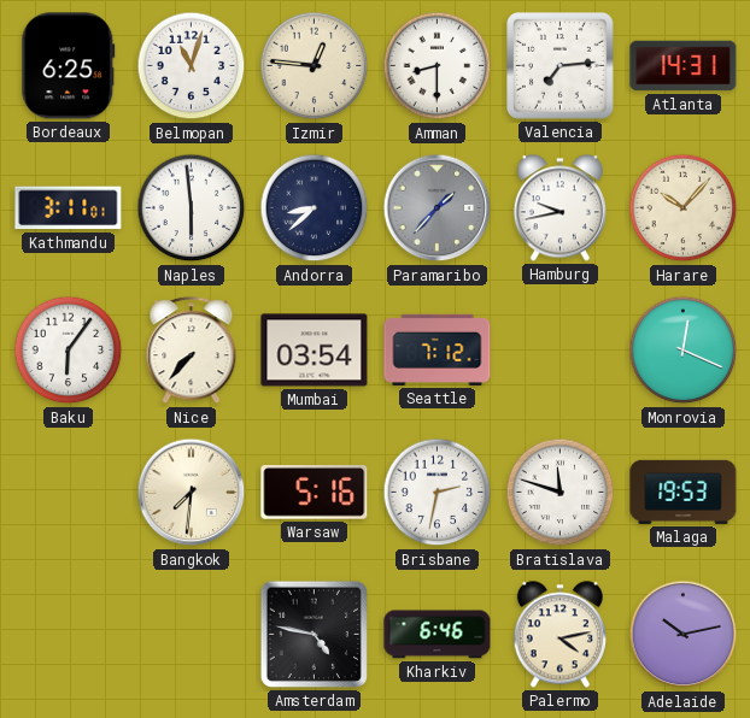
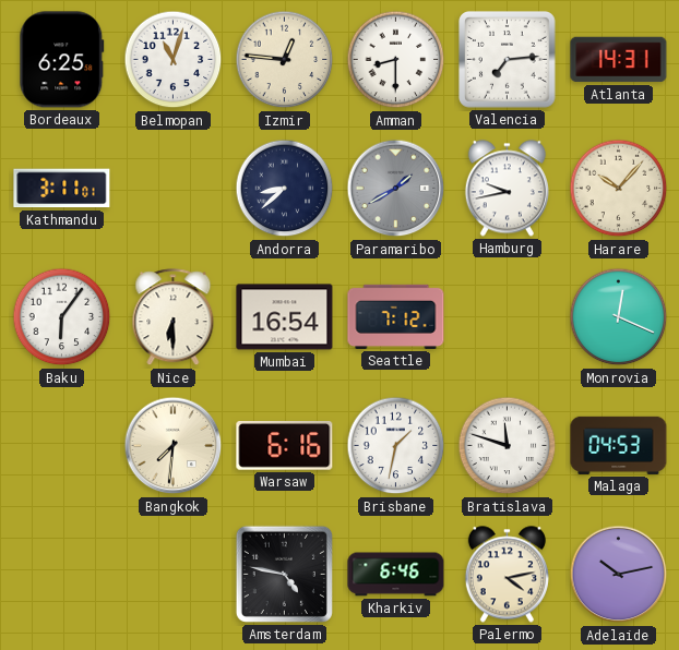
Naples: 5:59 -> none
Paramaribo: 1:37 -> 1:40
Nice: 7:37 -> 6:30
Mumbai: 03:54 -> 16:54
Warsaw: 5:16 -> 6:16
Brisbane: 2:32 -> 1:32
Malaga: 19:53 -> 04:53
